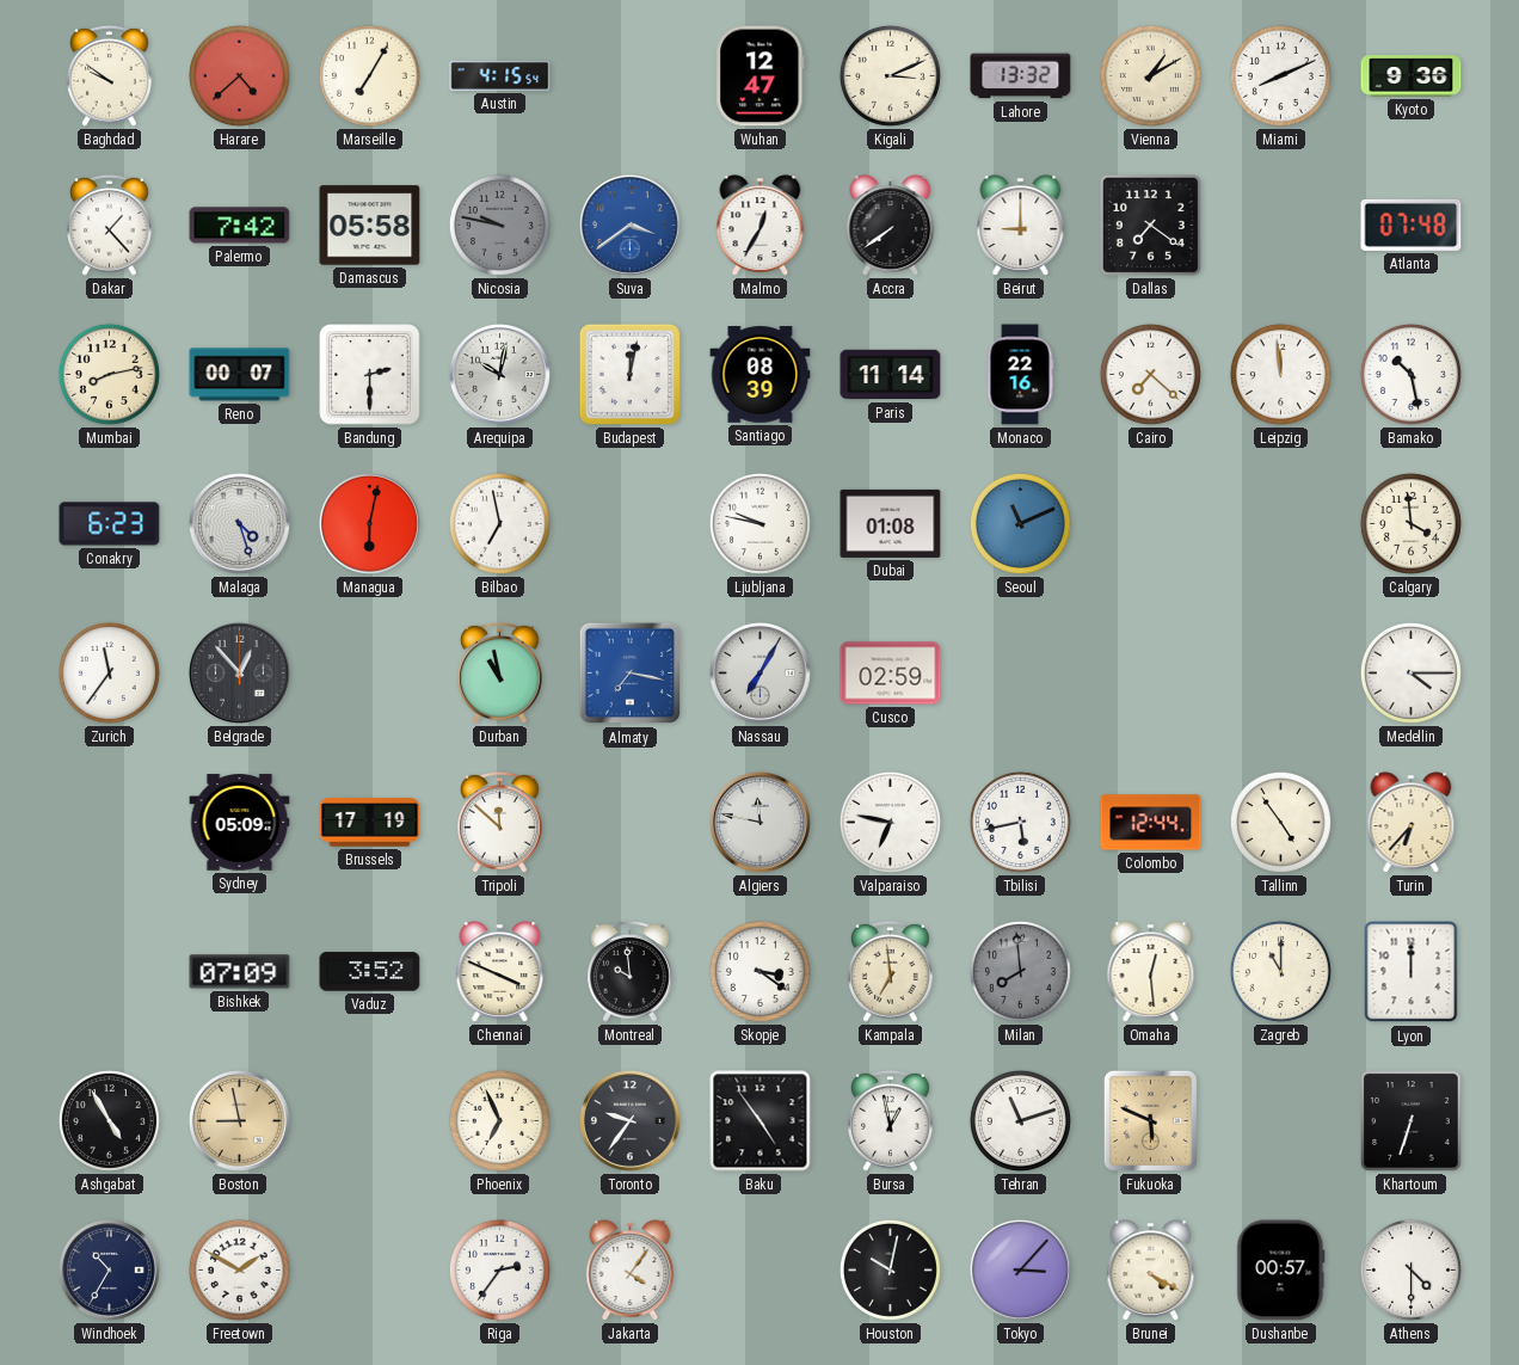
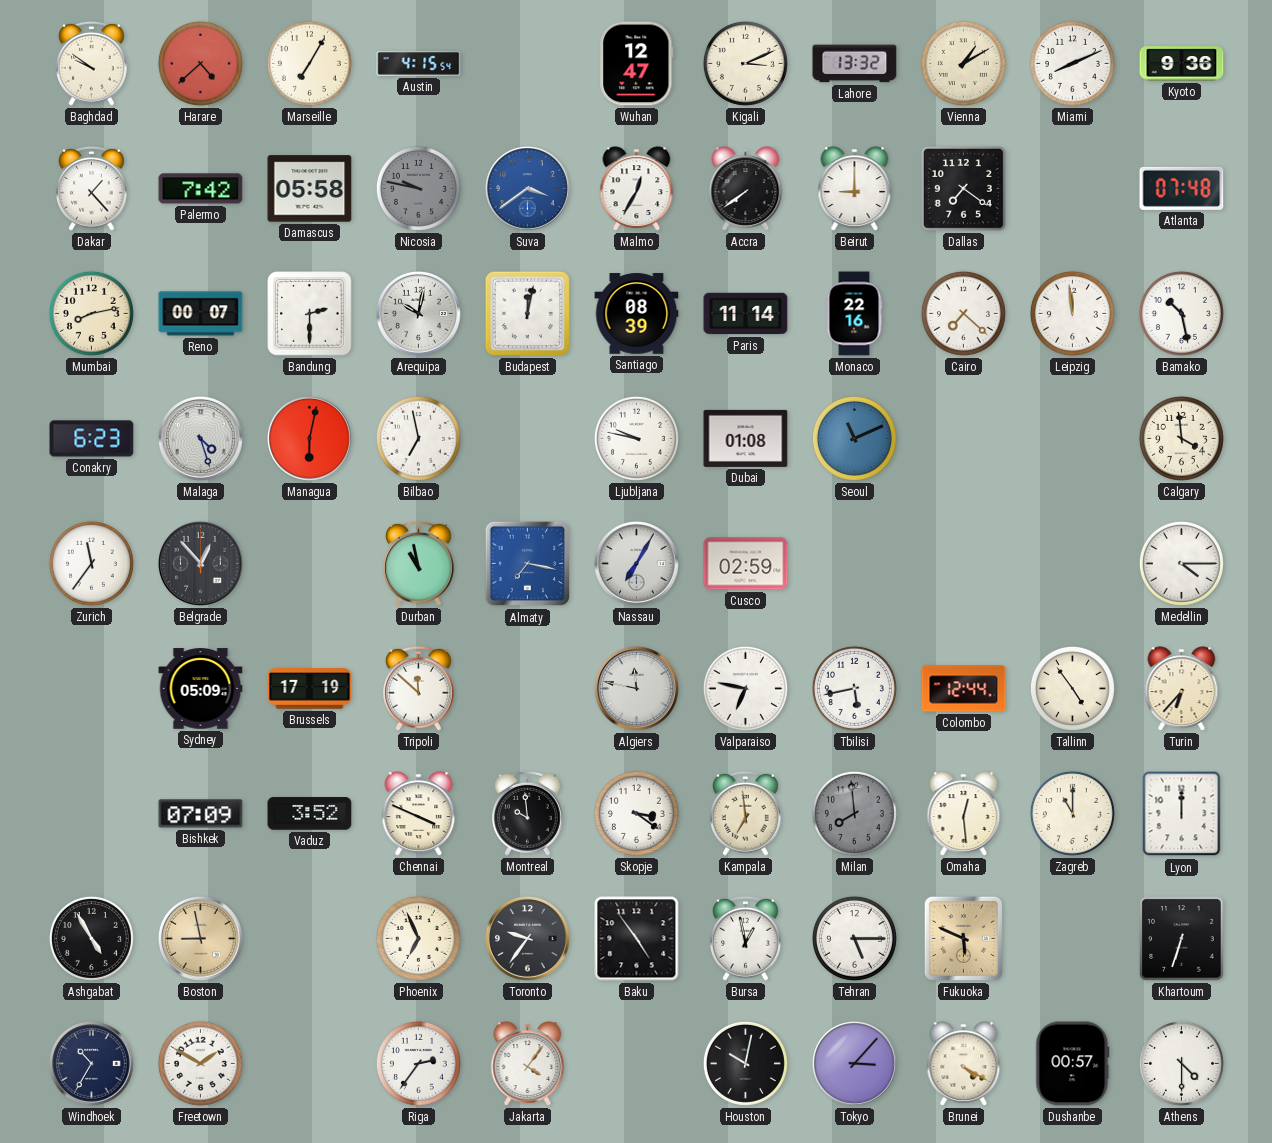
Tehran: 11:12 -> 5:15
